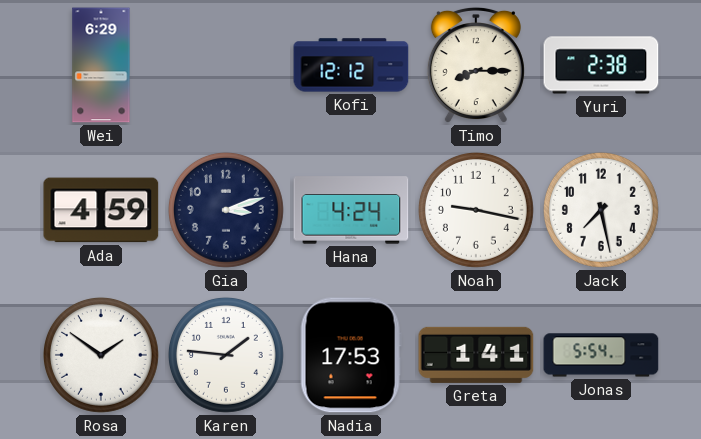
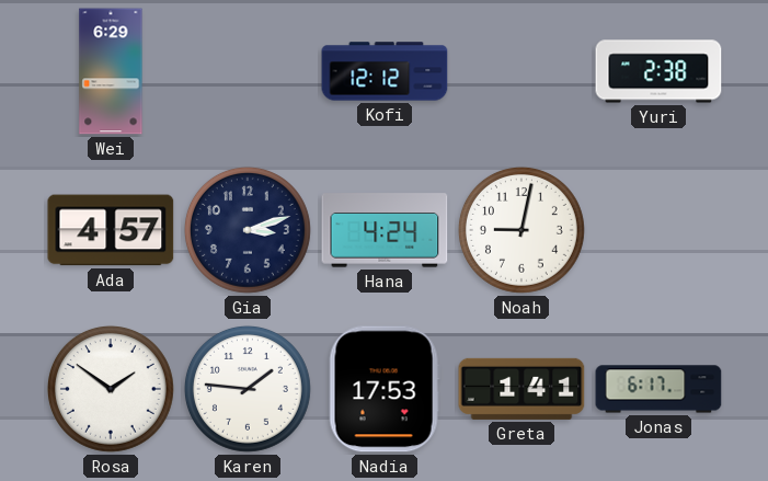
Timo: 8:15 -> none
Ada: 4:59 -> 4:57
Noah: 9:17 -> 9:02
Jack: 7:28 -> none
Jonas: 5:54 -> 6:17
